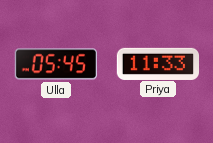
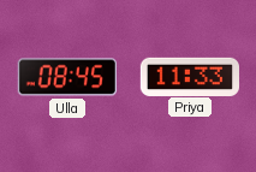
Ulla: 05:45 -> 08:45
